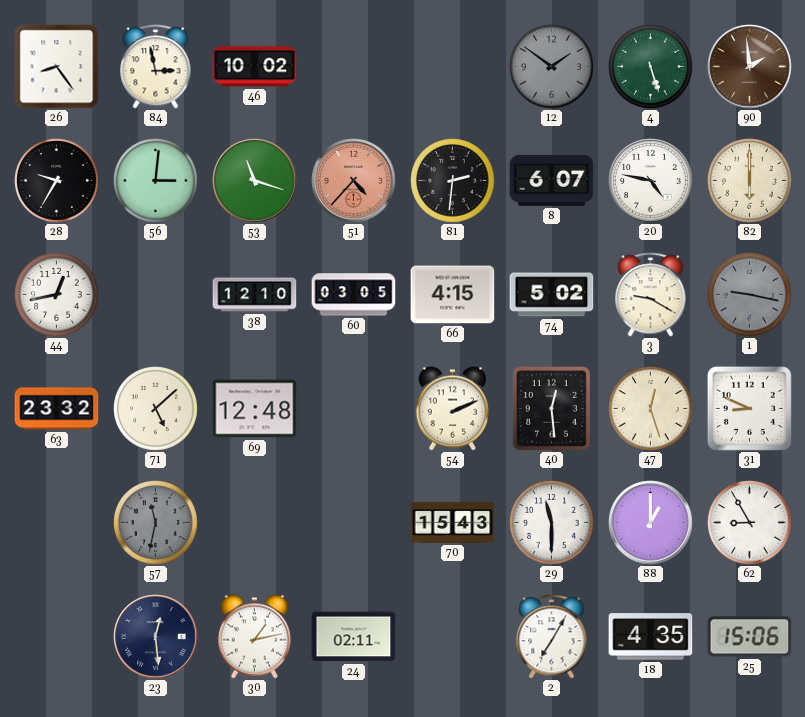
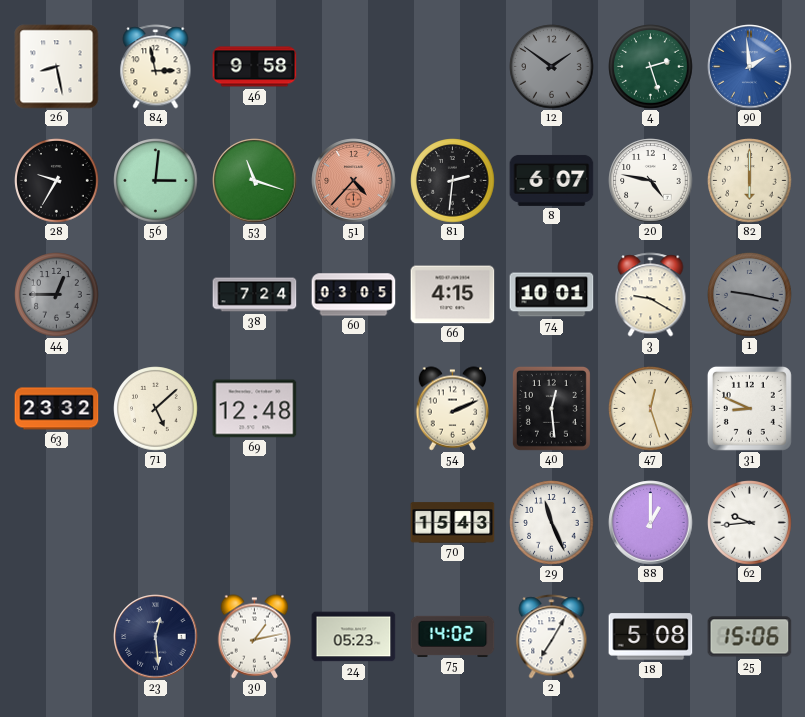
26: 8:24 -> 8:28
46: 10:02 -> 9:58
4: 5:27 -> 2:27
90 dial: brown -> blue
44: 12:43 -> 12:45
44 dial: white -> grey
38: 12:10 -> 7:24
74: 5:02 -> 10:01
57: 11:32 -> none
29: 11:30 -> 11:26
62: 8:55 -> 9:44
24: 02:11 -> 05:23
75: none -> 14:02
18: 4:35 -> 5:08
